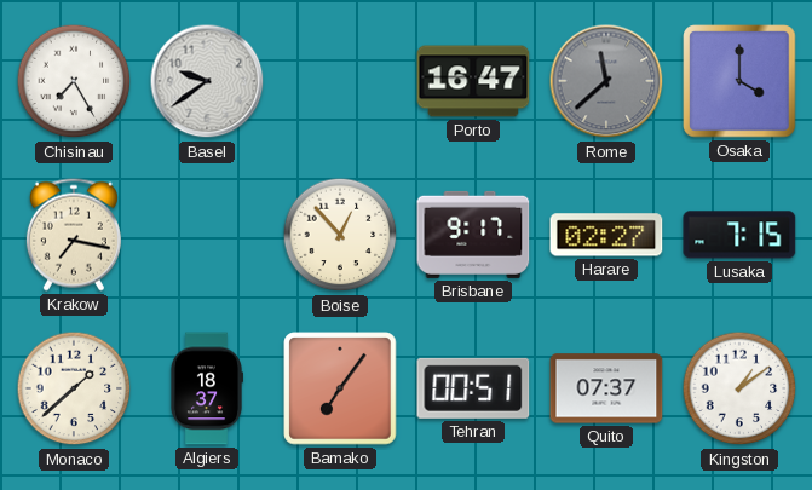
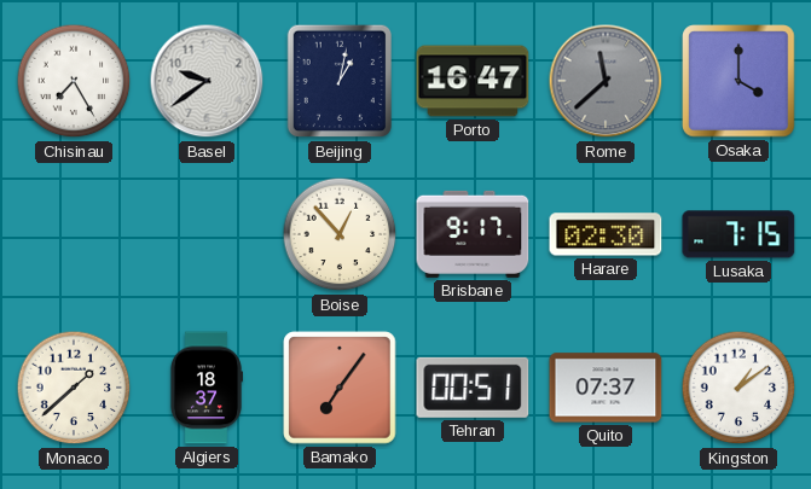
Beijing: none -> 1:02
Krakow: 7:17 -> none
Harare: 02:27 -> 02:30
